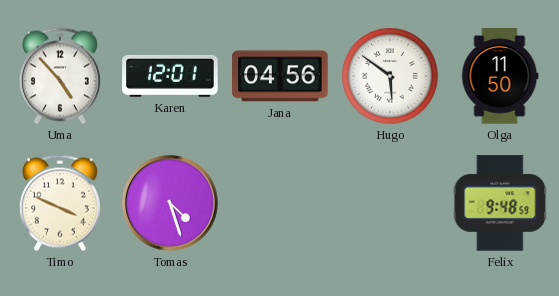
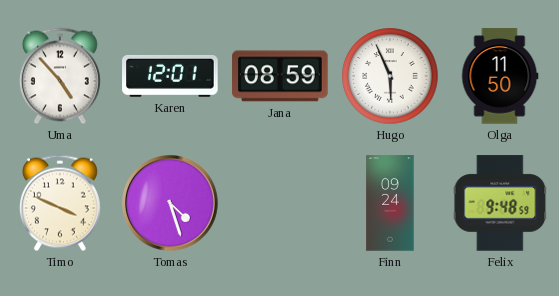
Jana: 04:56 -> 08:59
Hugo: 5:51 -> 5:56
Finn: none -> 09:24
